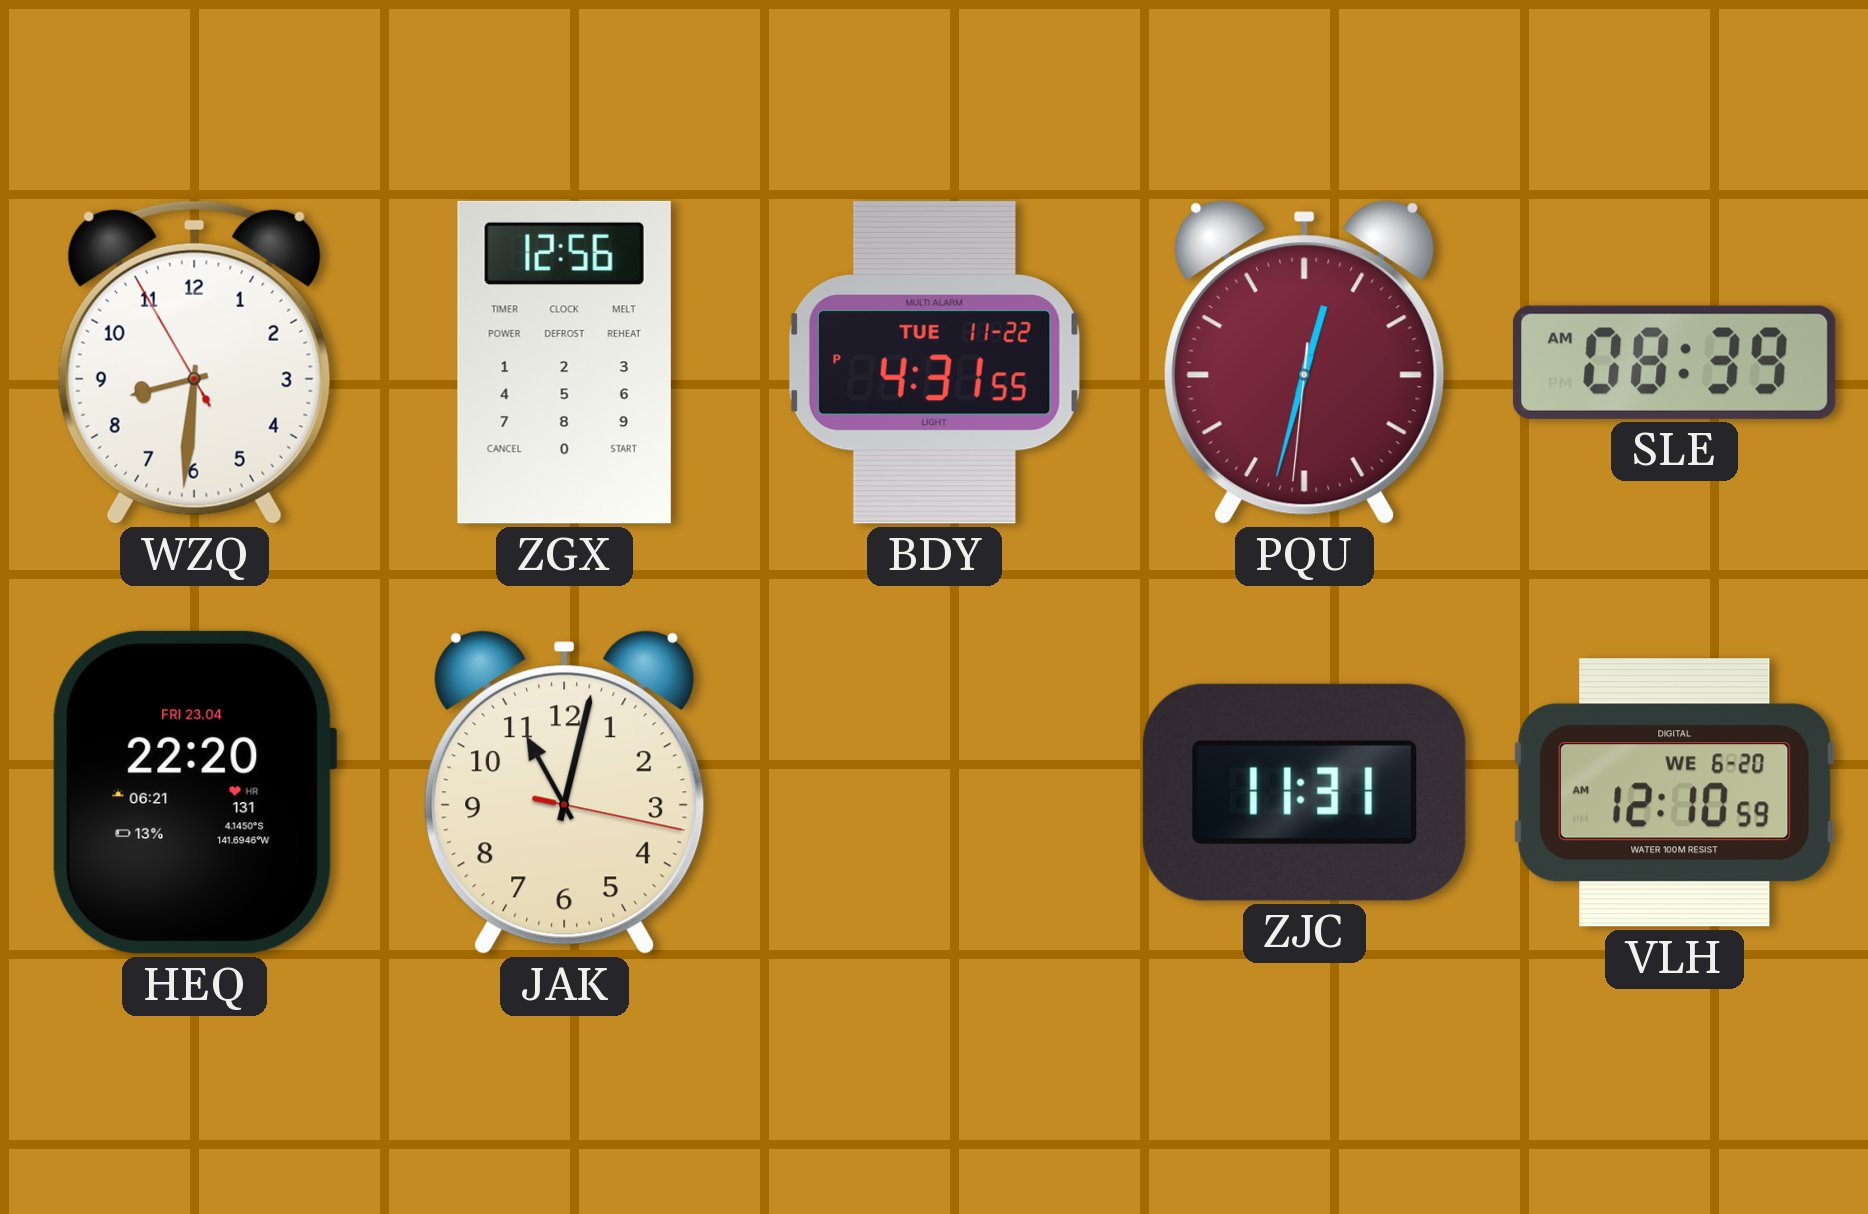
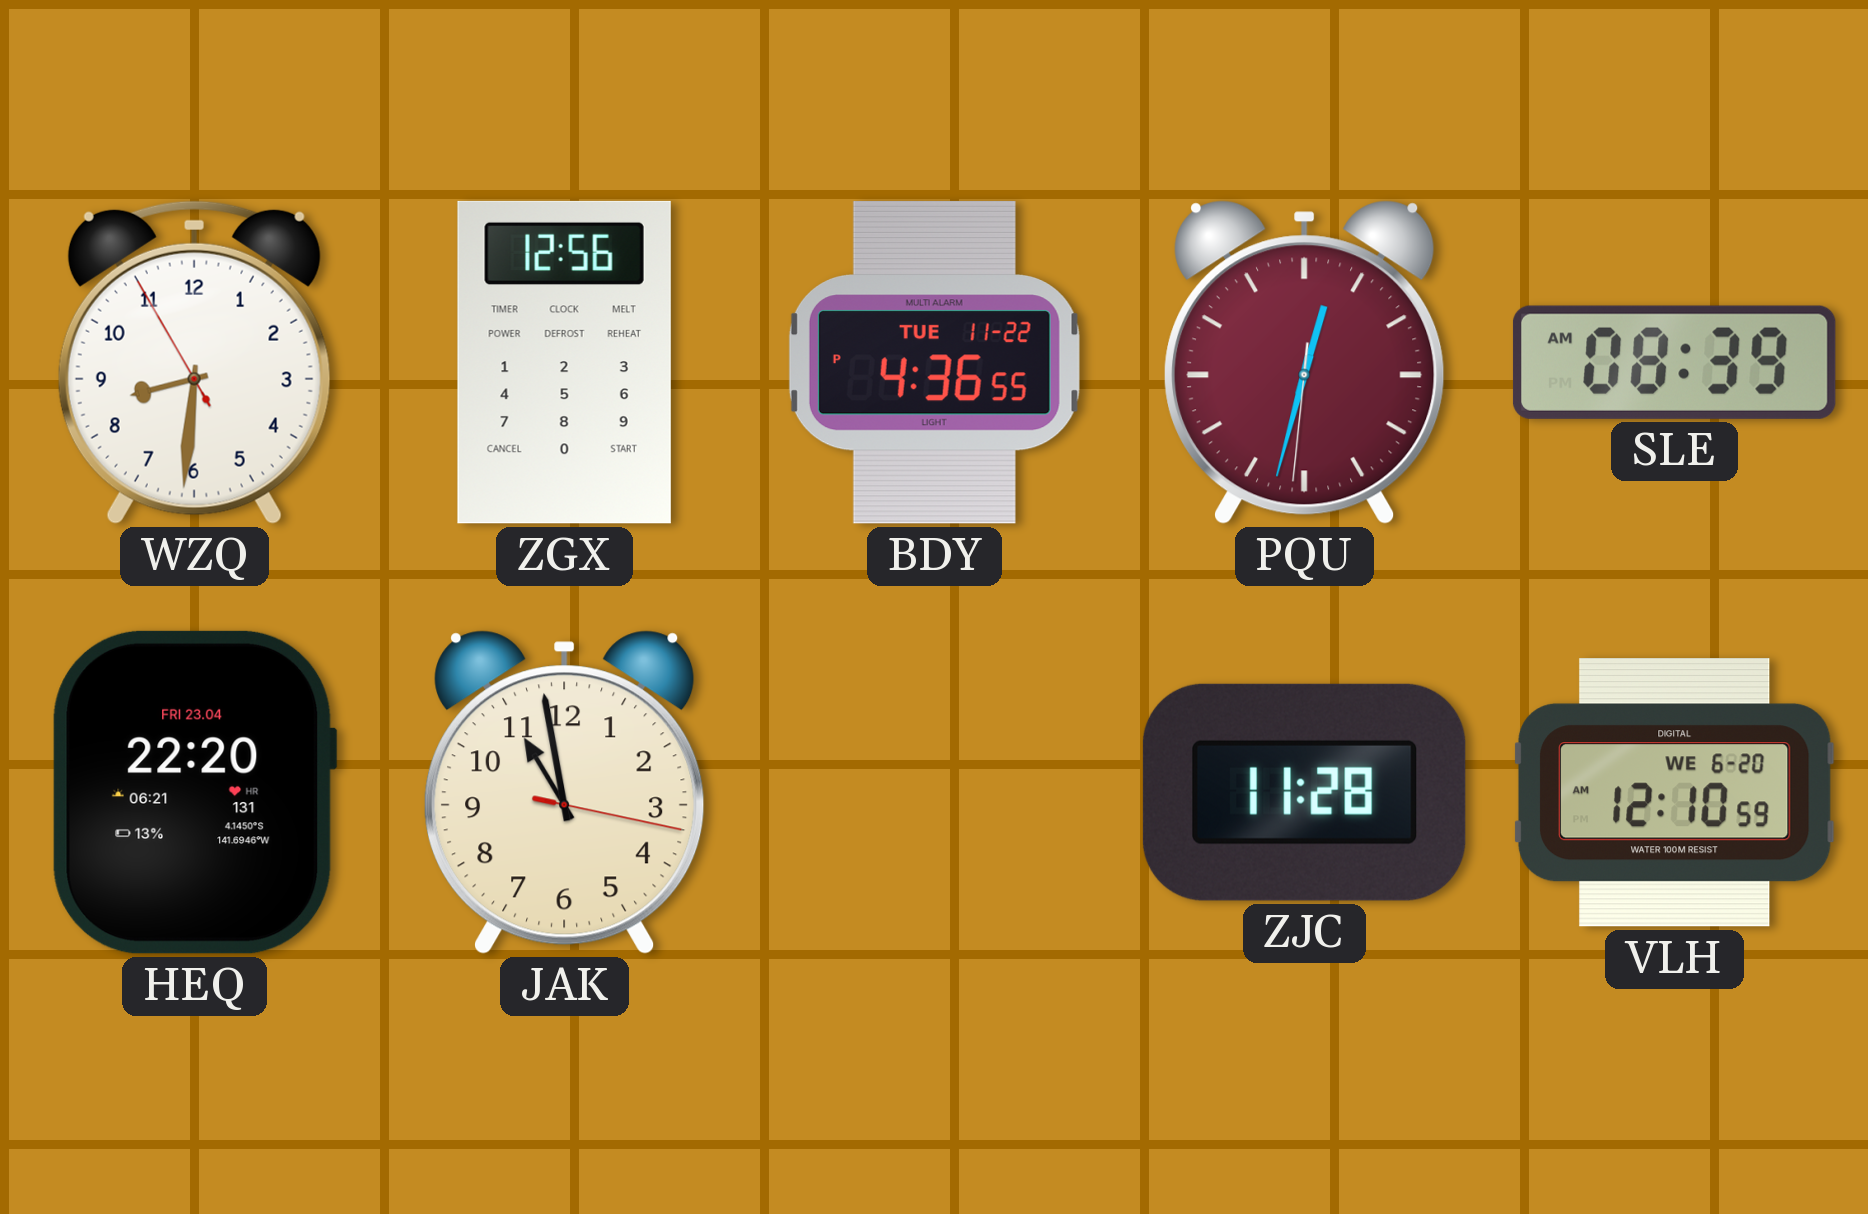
BDY: 4:31 -> 4:36
JAK: 11:02 -> 10:58
ZJC: 11:31 -> 11:28
